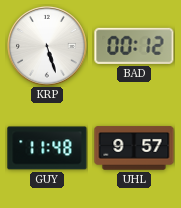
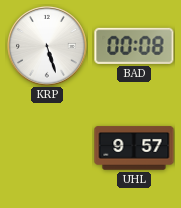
BAD: 00:12 -> 00:08
GUY: 11:48 -> none
